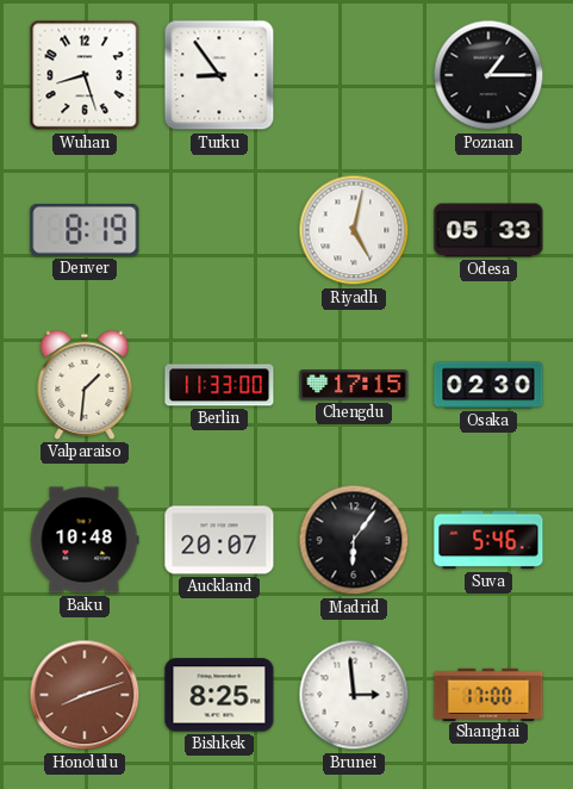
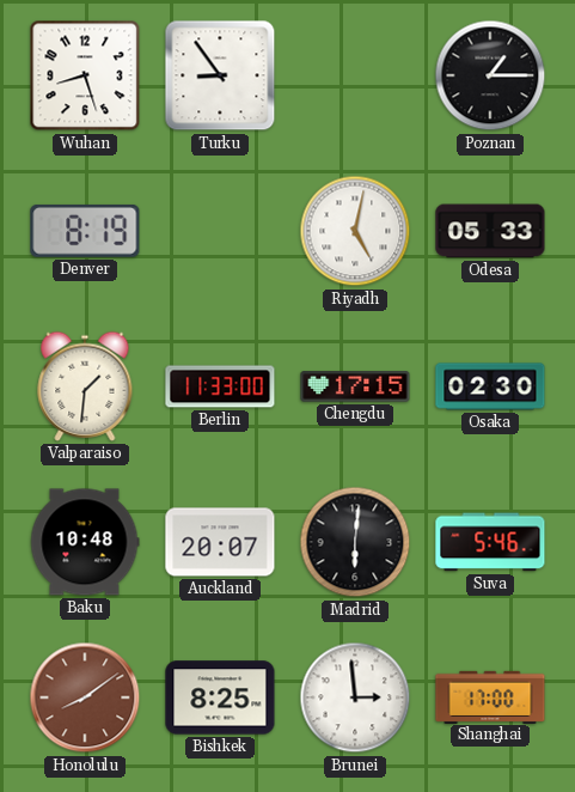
Madrid: 6:06 -> 6:01
Honolulu: 8:12 -> 8:09
